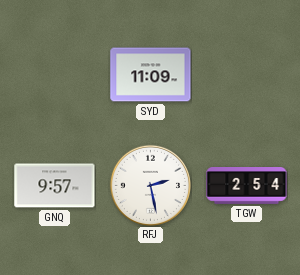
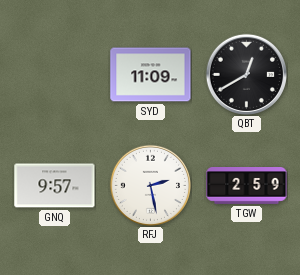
QBT: none -> 12:40
TGW: 2:54 -> 2:59
